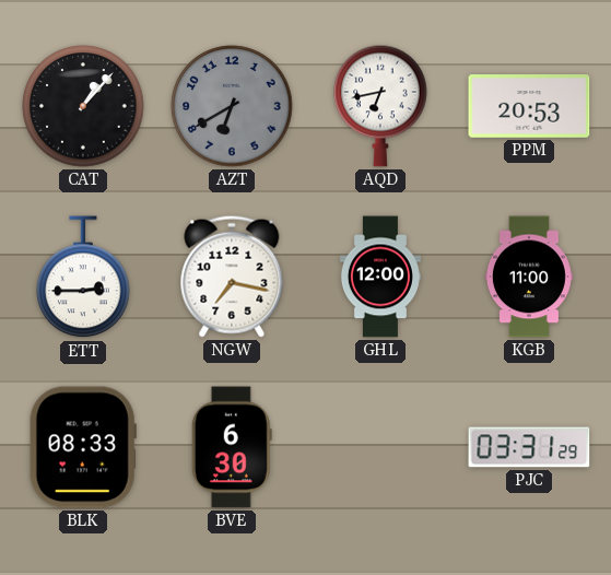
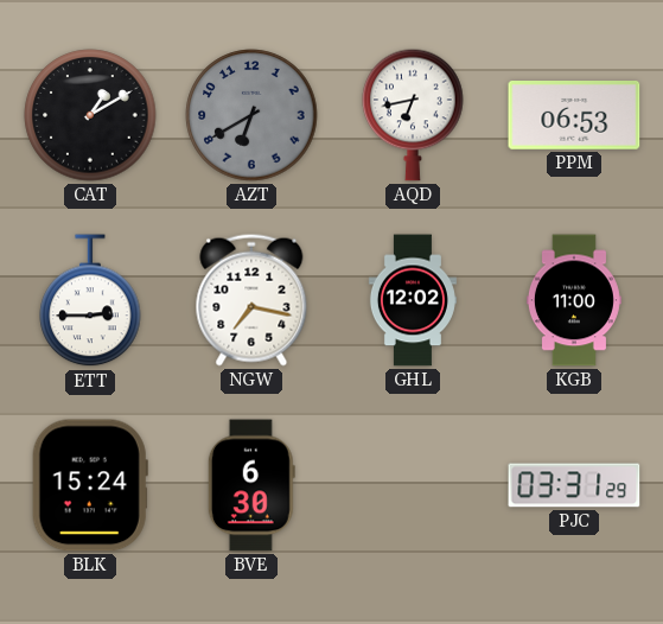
CAT: 1:07 -> 1:10
PPM: 20:53 -> 06:53
GHL: 12:00 -> 12:02
BLK: 08:33 -> 15:24
